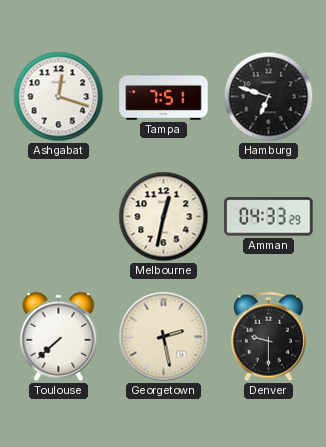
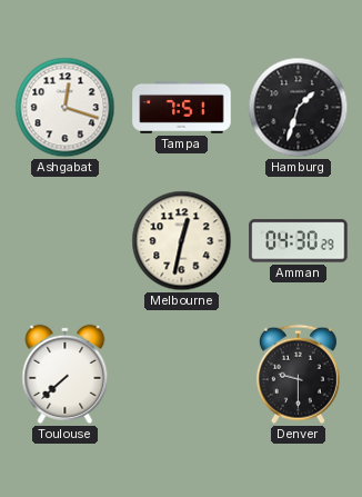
Hamburg: 6:48 -> 1:33
Amman: 04:33 -> 04:30
Georgetown: 2:28 -> none
